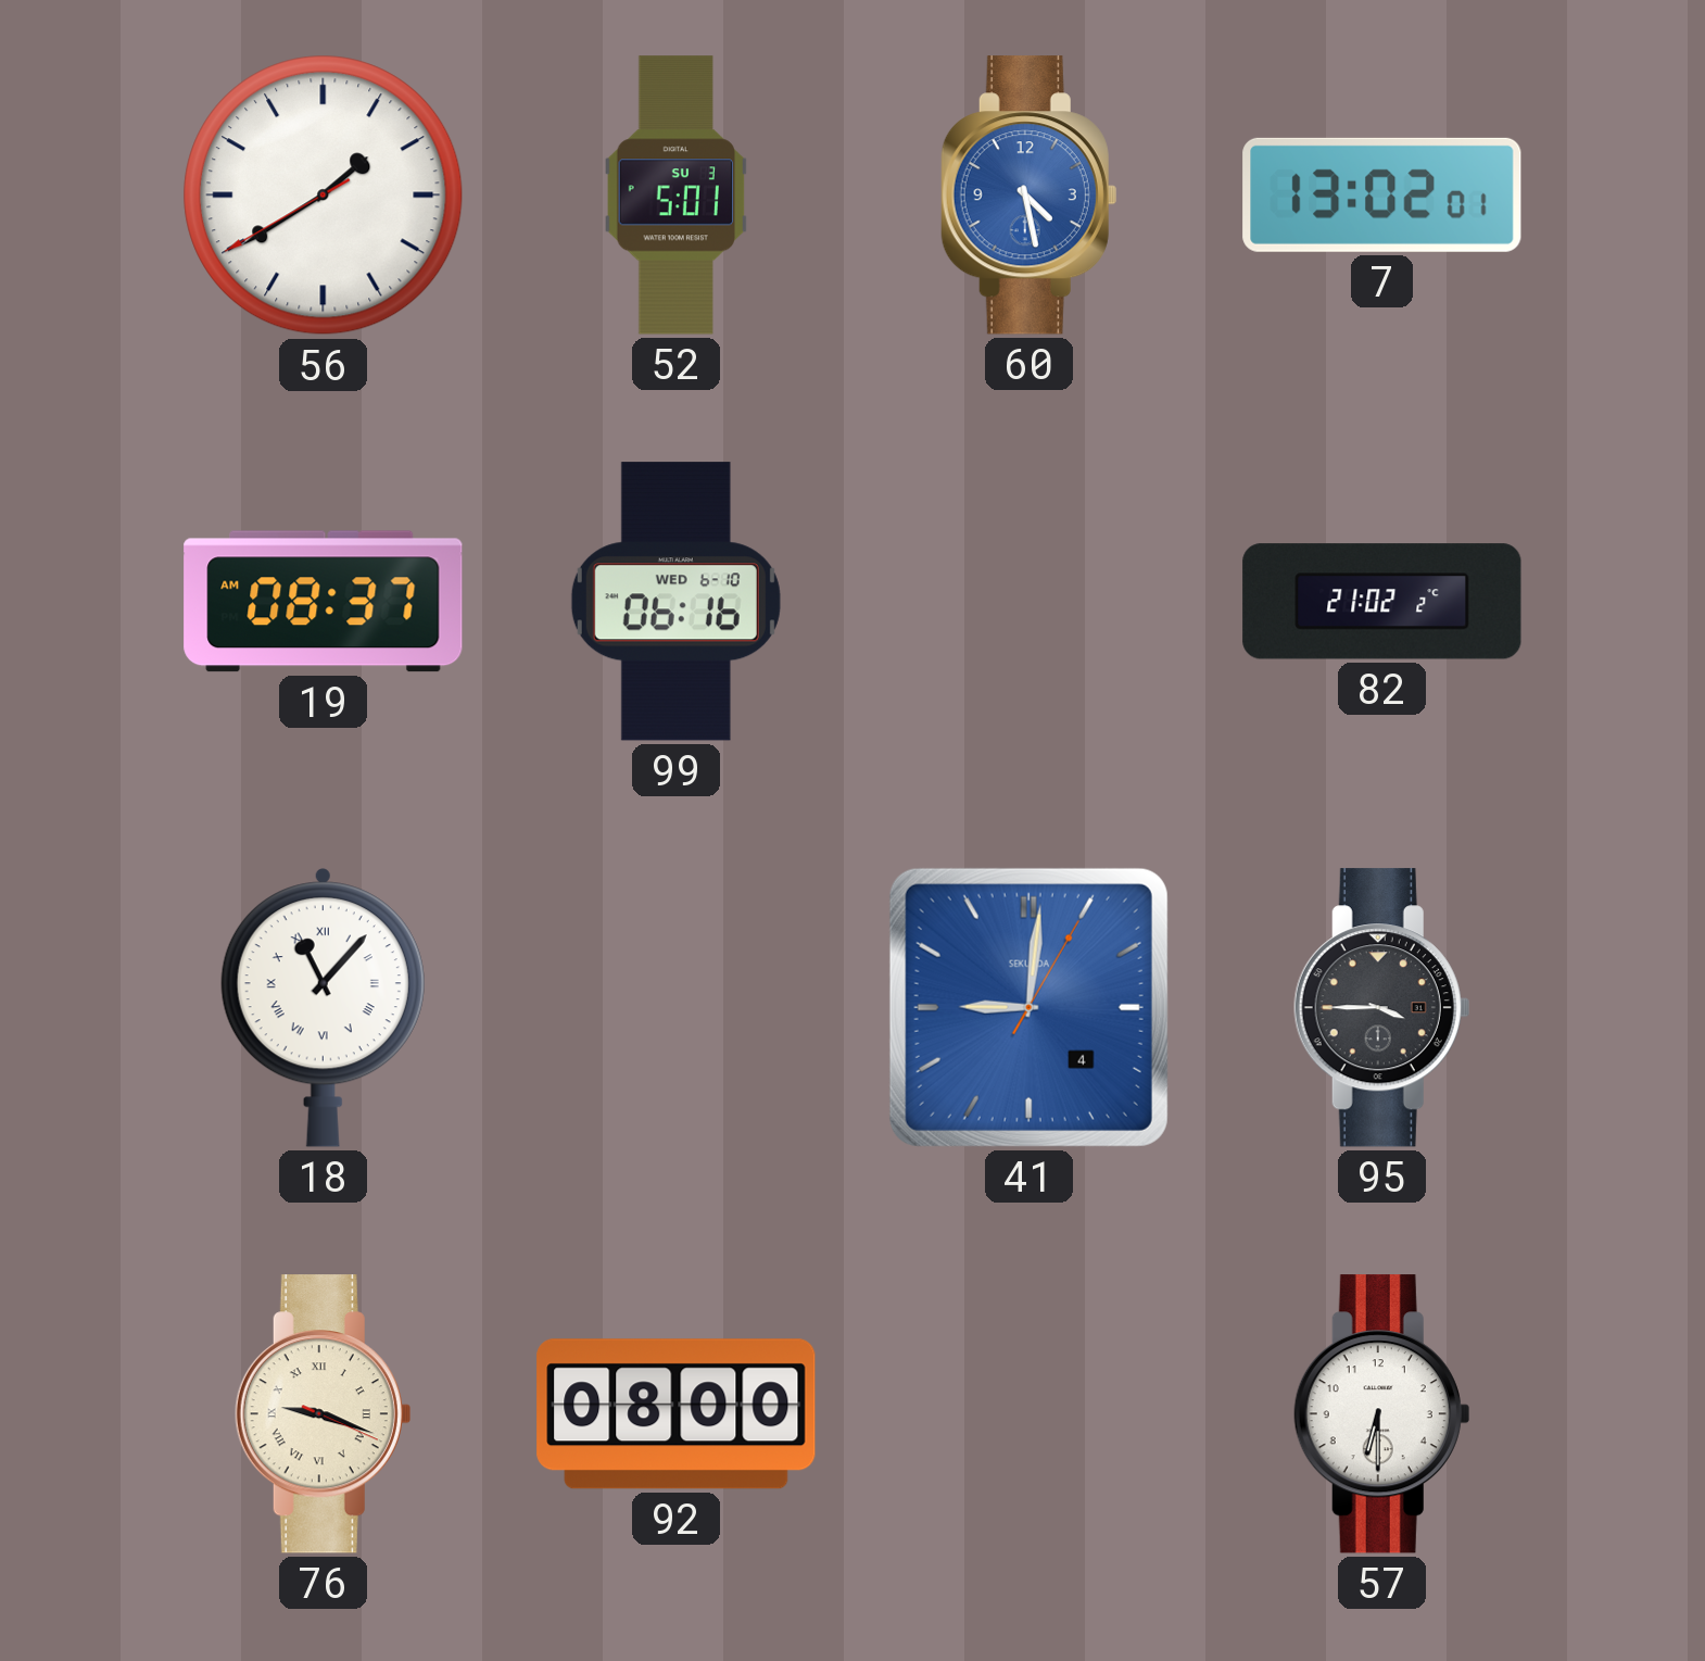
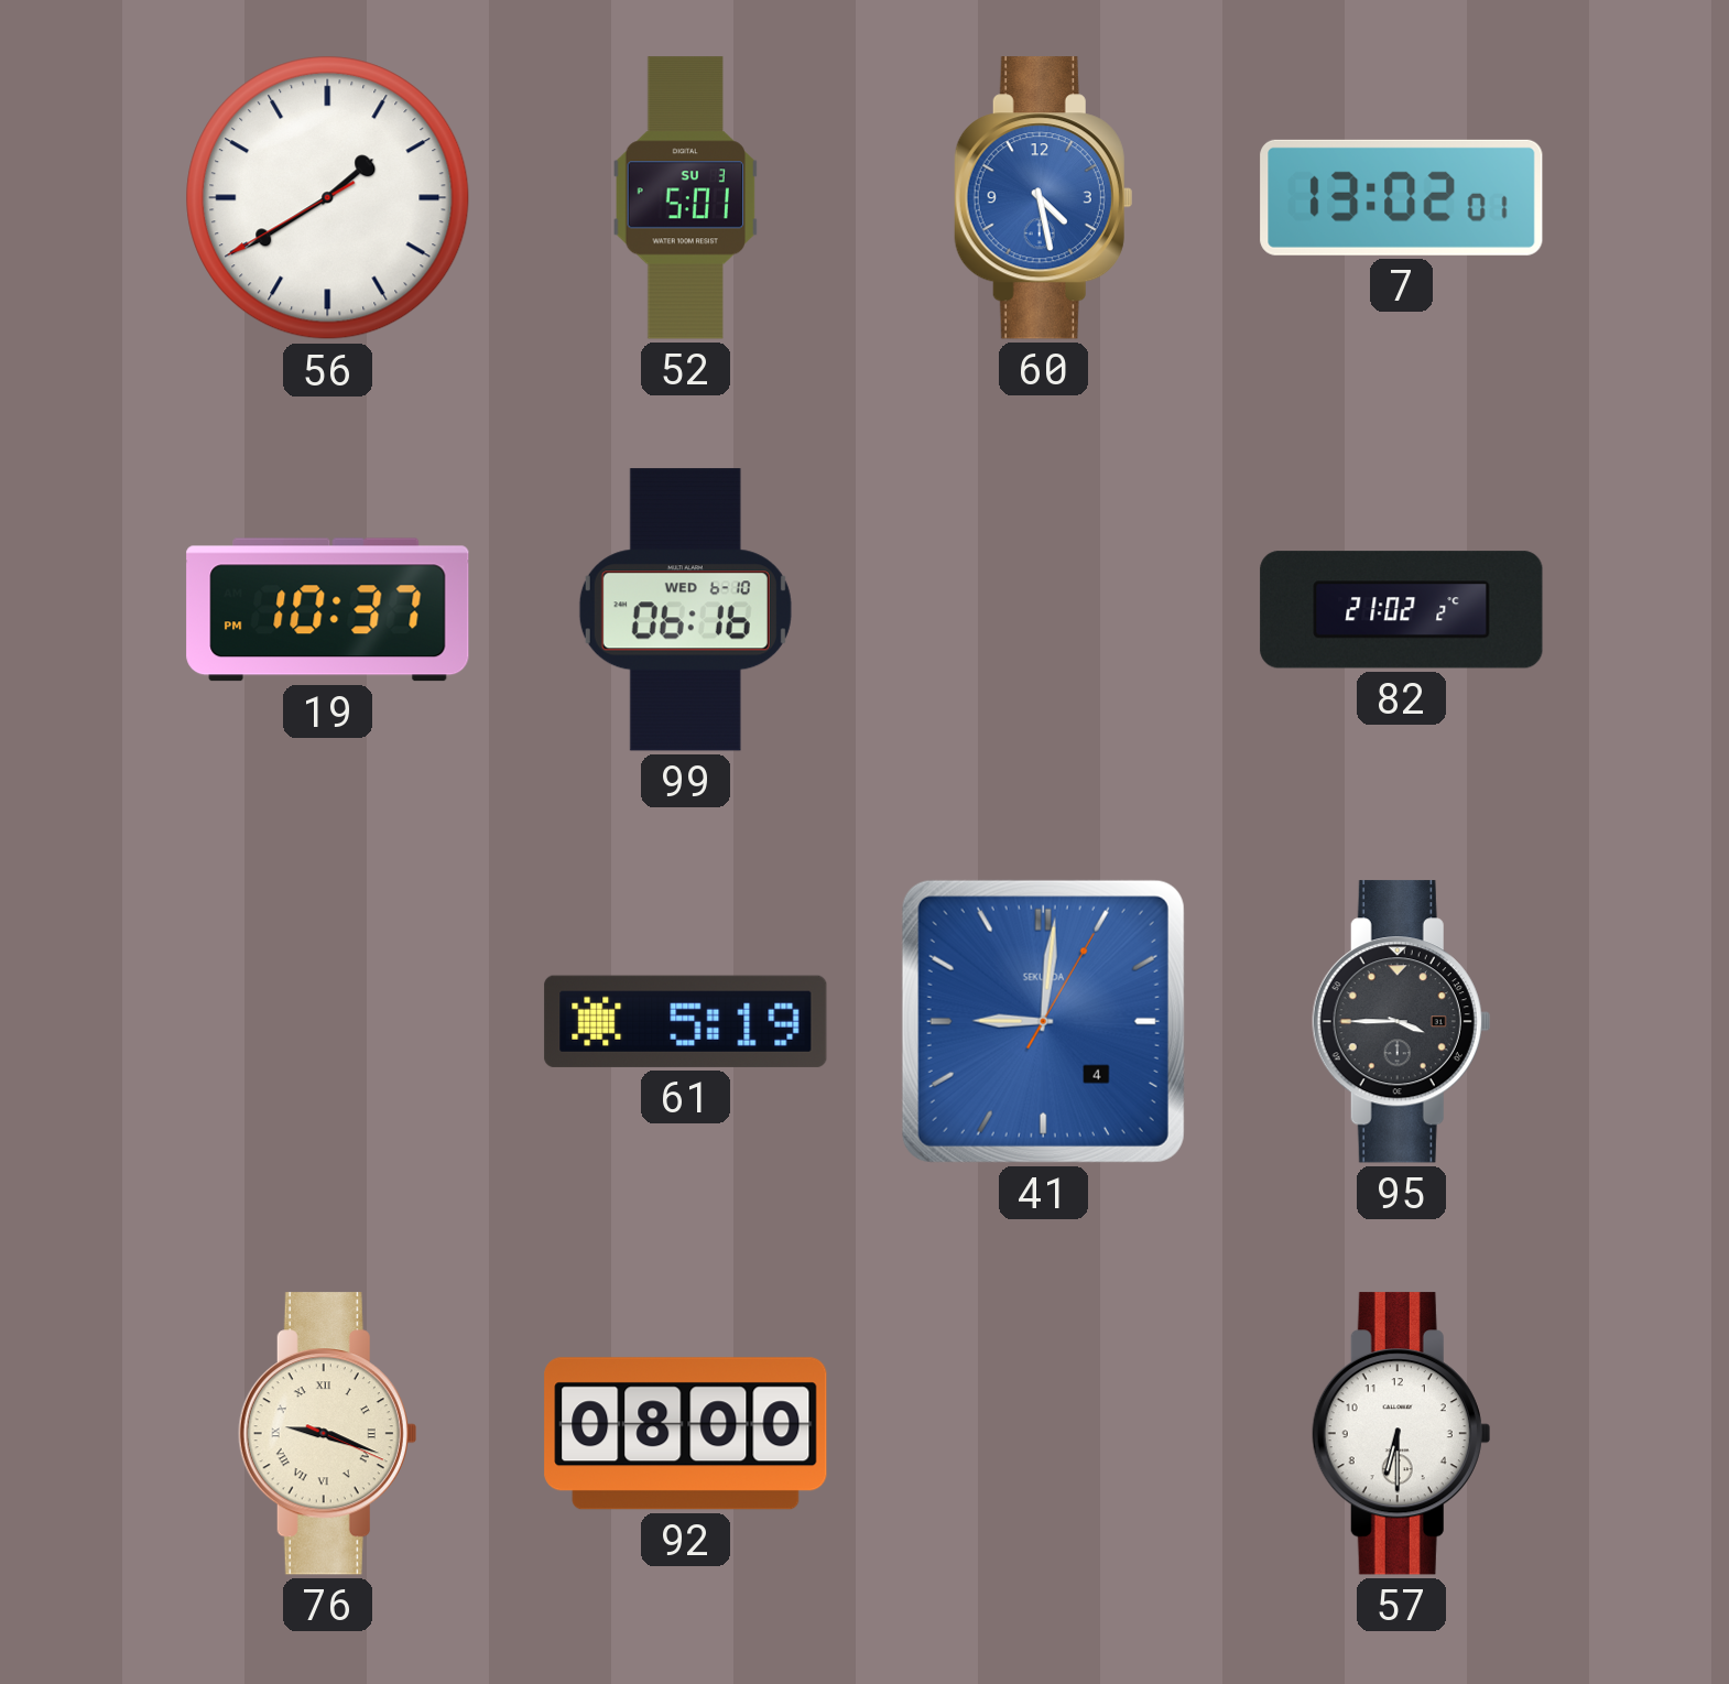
19: 08:37 -> 10:37
18: 11:07 -> none
61: none -> 5:19
